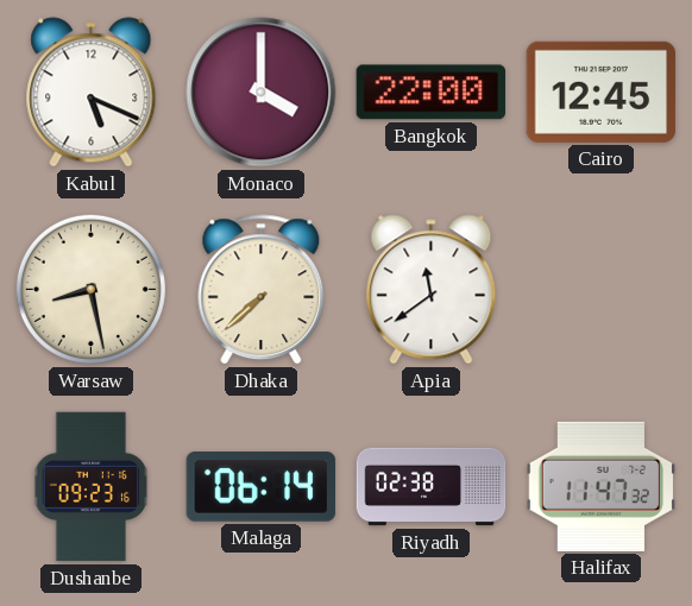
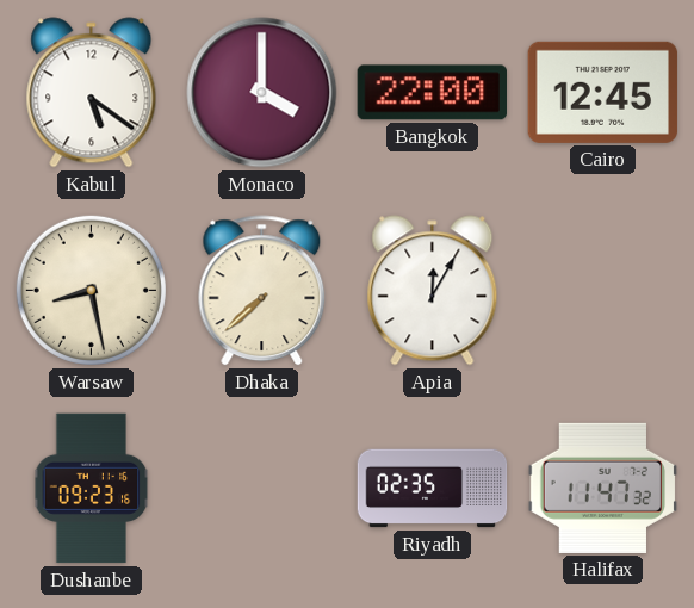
Kabul: 5:19 -> 5:21
Apia: 11:39 -> 12:05
Malaga: 06:14 -> none
Riyadh: 02:38 -> 02:35
